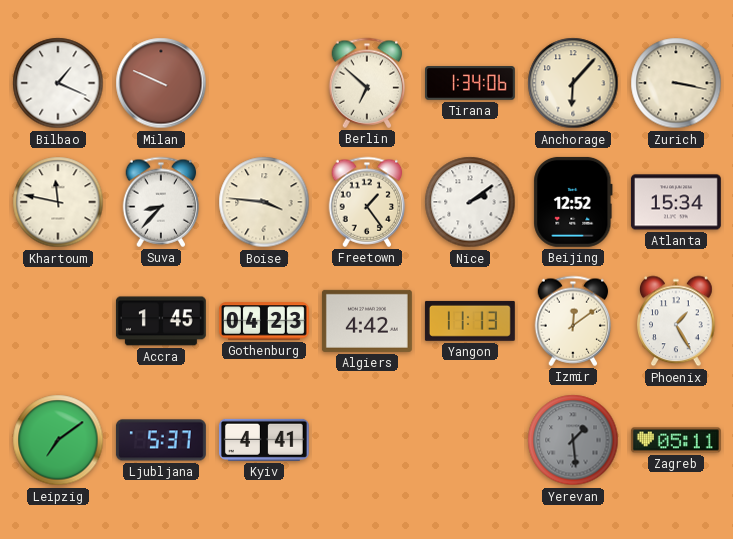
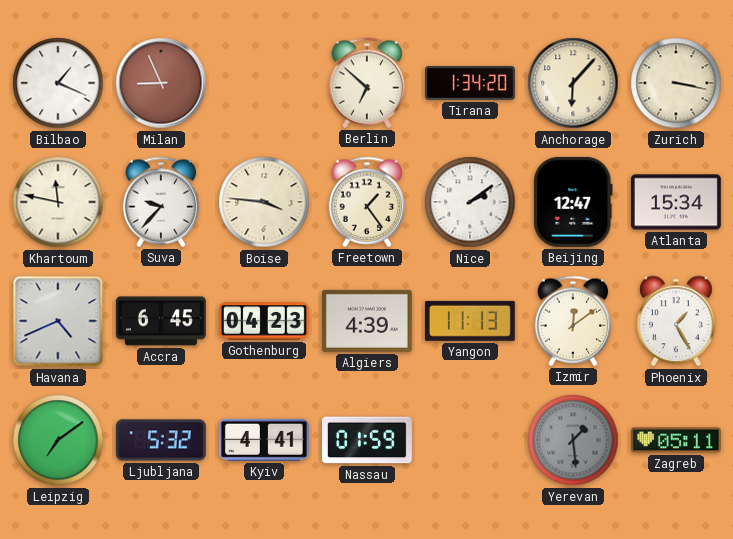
Milan: 9:49 -> 8:56
Tirana: 1:34:06 -> 1:34:20
Suva: 8:37 -> 9:37
Beijing: 12:52 -> 12:47
Havana: none -> 4:41
Accra: 1:45 -> 6:45
Algiers: 4:42 -> 4:39
Ljubljana: 5:37 -> 5:32
Nassau: none -> 01:59
